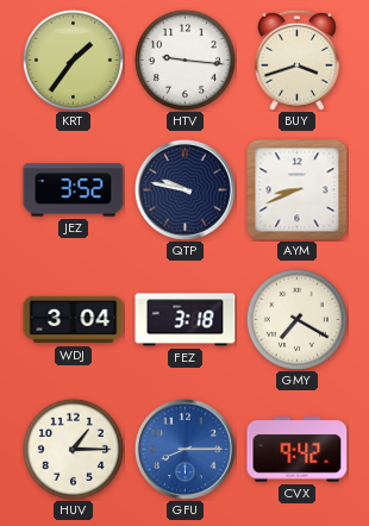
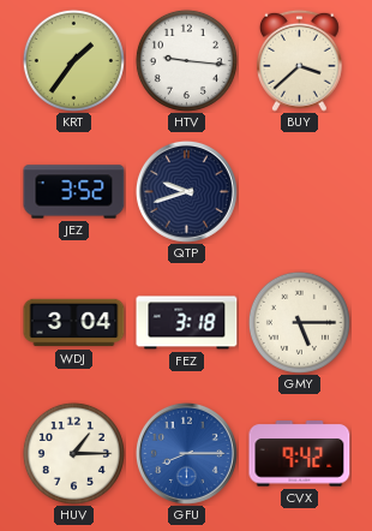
BUY: 3:42 -> 3:38
QTP: 9:47 -> 9:42
AYM: 8:41 -> none
GMY: 7:20 -> 5:15
